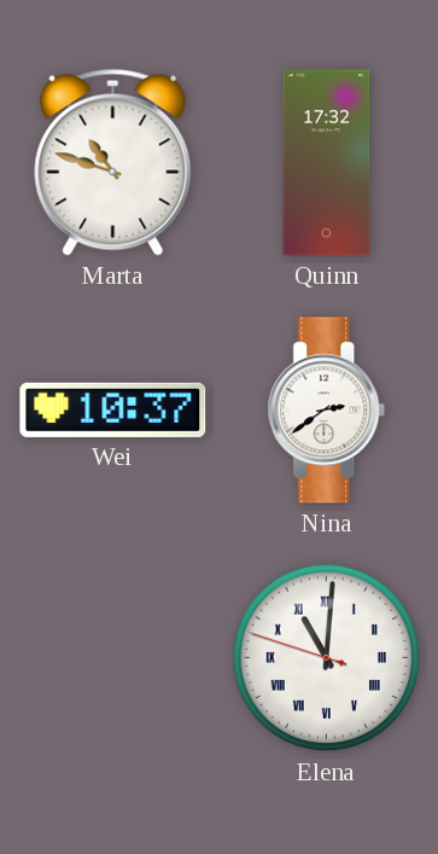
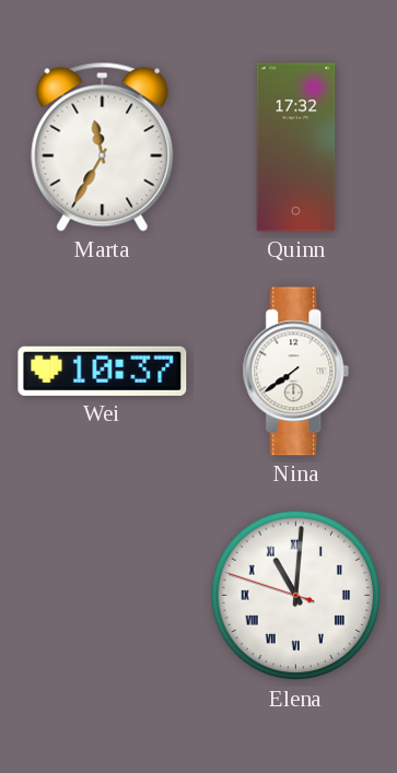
Marta: 10:48 -> 11:35
Nina: 2:39 -> 7:39
